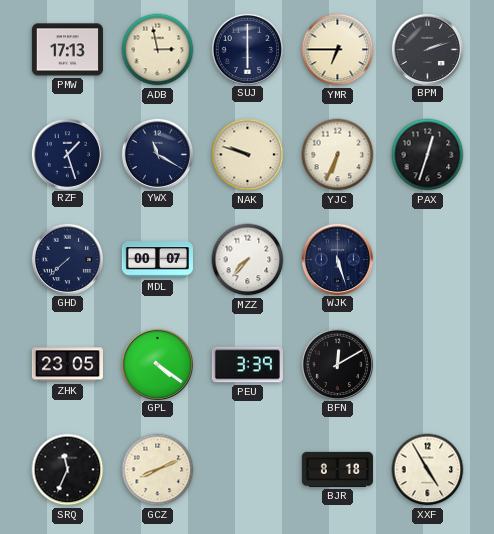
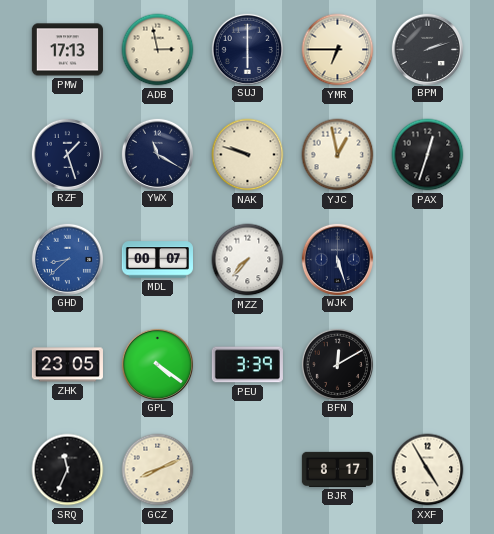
YJC: 6:34 -> 12:58
GHD: 7:38 -> 8:38
GHD dial: navy -> blue
BJR: 8:18 -> 8:17
